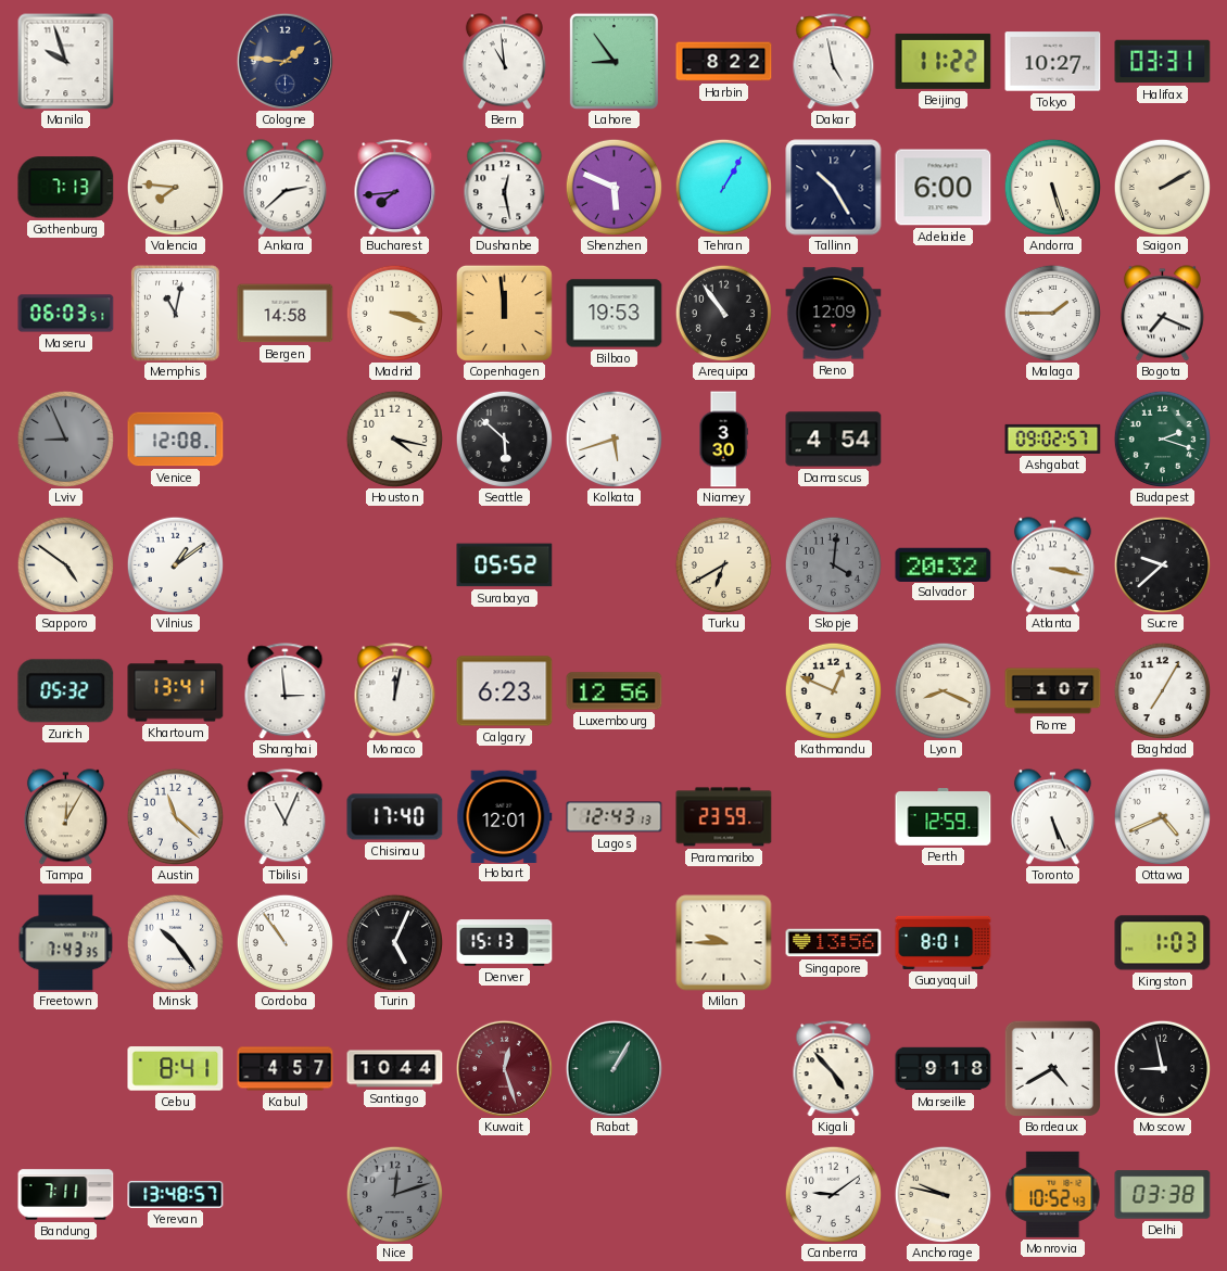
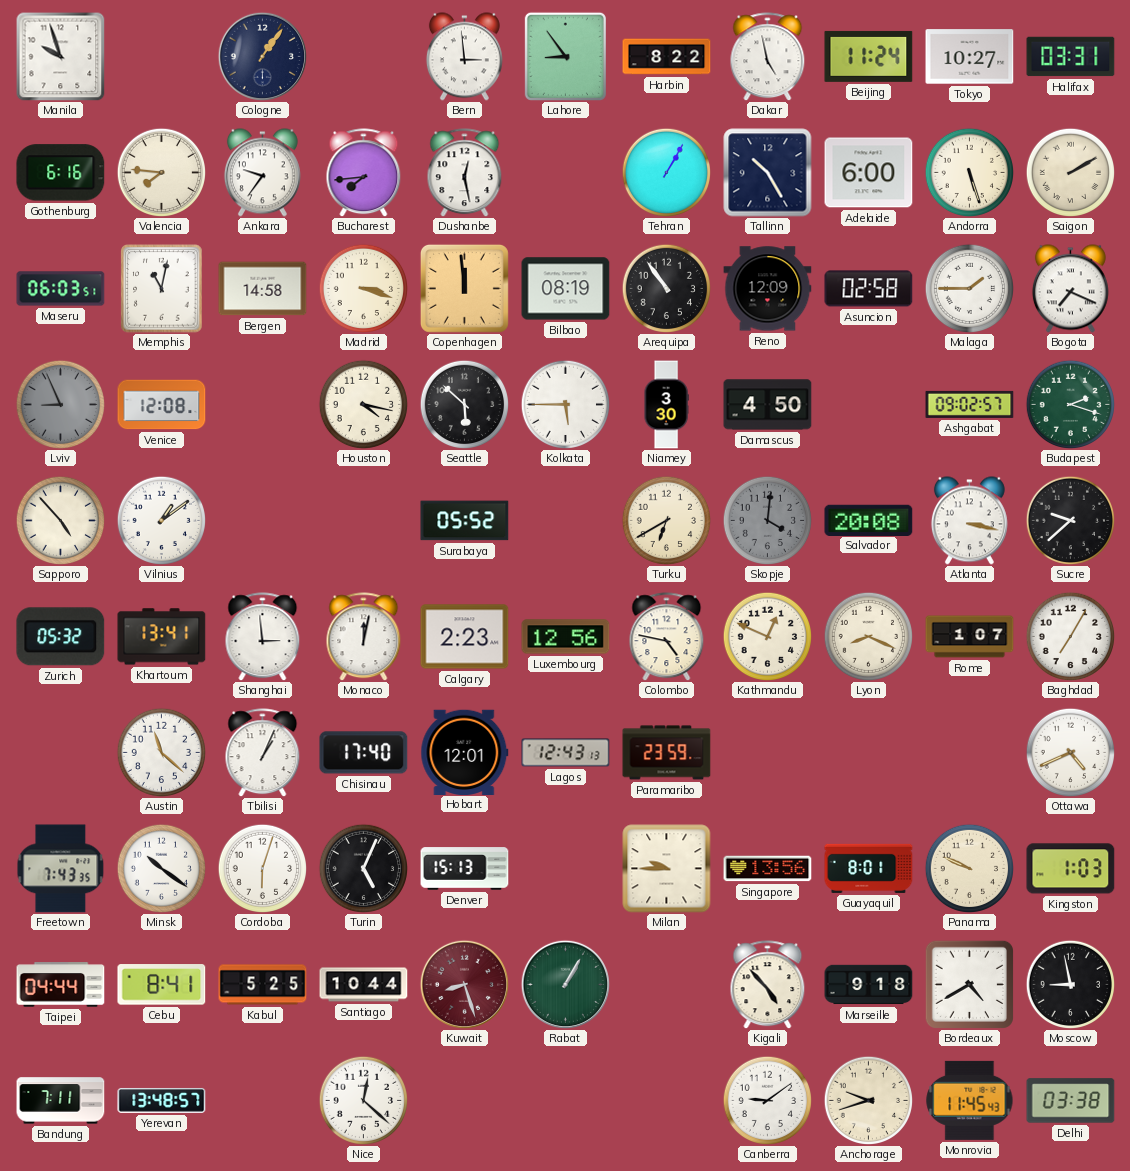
Cologne: 1:46 -> 1:06
Bern: 10:59 -> 2:59
Beijing: 11:22 -> 11:24
Gothenburg: 7:13 -> 6:16
Ankara: 2:38 -> 9:36
Shenzhen: 5:49 -> none
Bilbao: 19:53 -> 08:19
Asuncion: none -> 02:58
Kolkata: 5:42 -> 5:45
Damascus: 4:54 -> 4:50
Sapporo: 4:51 -> 4:53
Salvador: 20:32 -> 20:08
Calgary: 6:23 -> 2:23
Colombo: none -> 4:47
Tampa: 12:05 -> none
Tbilisi: 11:04 -> 1:04
Perth: 12:59 -> none
Toronto: 5:26 -> none
Minsk: 10:24 -> 10:21
Cordoba: 10:54 -> 6:03
Panama: none -> 9:49
Taipei: none -> 04:44
Kabul: 4:57 -> 5:25
Kuwait: 12:27 -> 8:27
Nice: 12:12 -> 12:22
Nice dial: grey -> white
Anchorage: 9:47 -> 9:42
Monrovia: 10:52 -> 11:45
